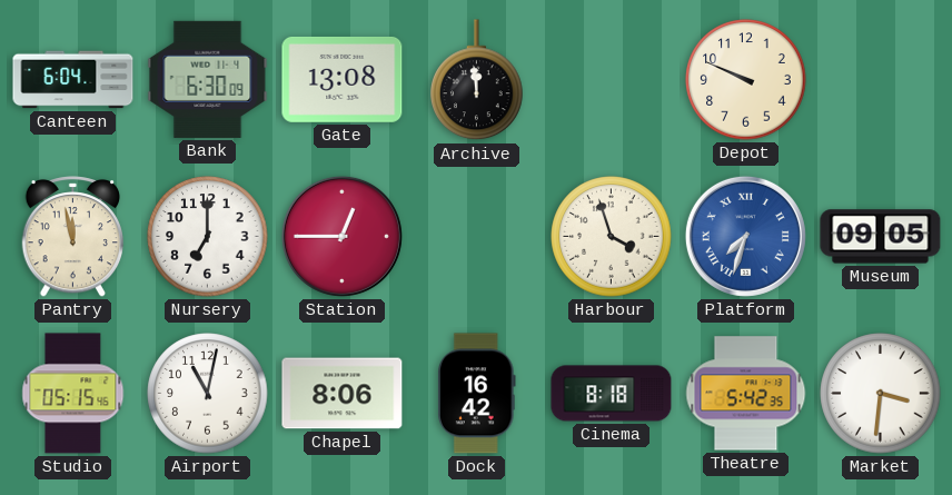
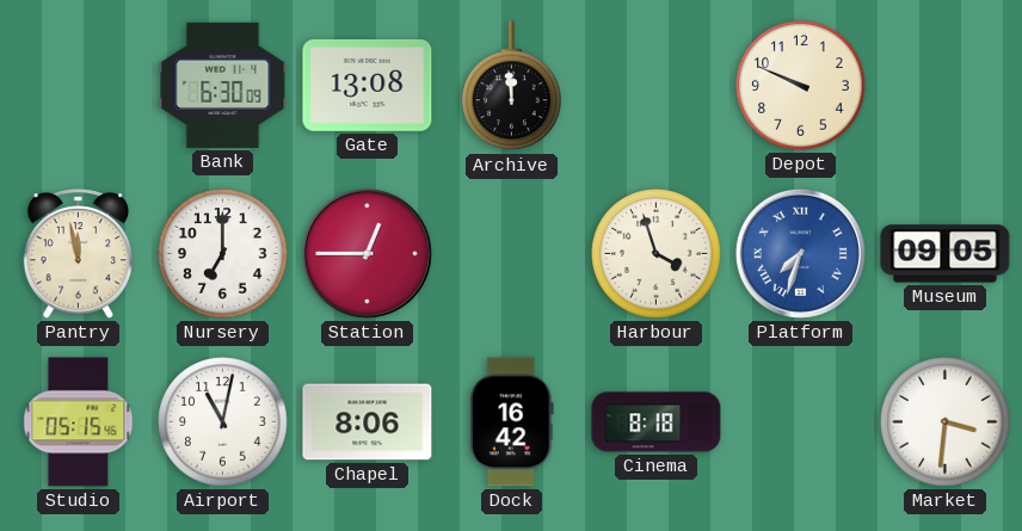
Canteen: 6:04 -> none
Theatre: 5:42 -> none
